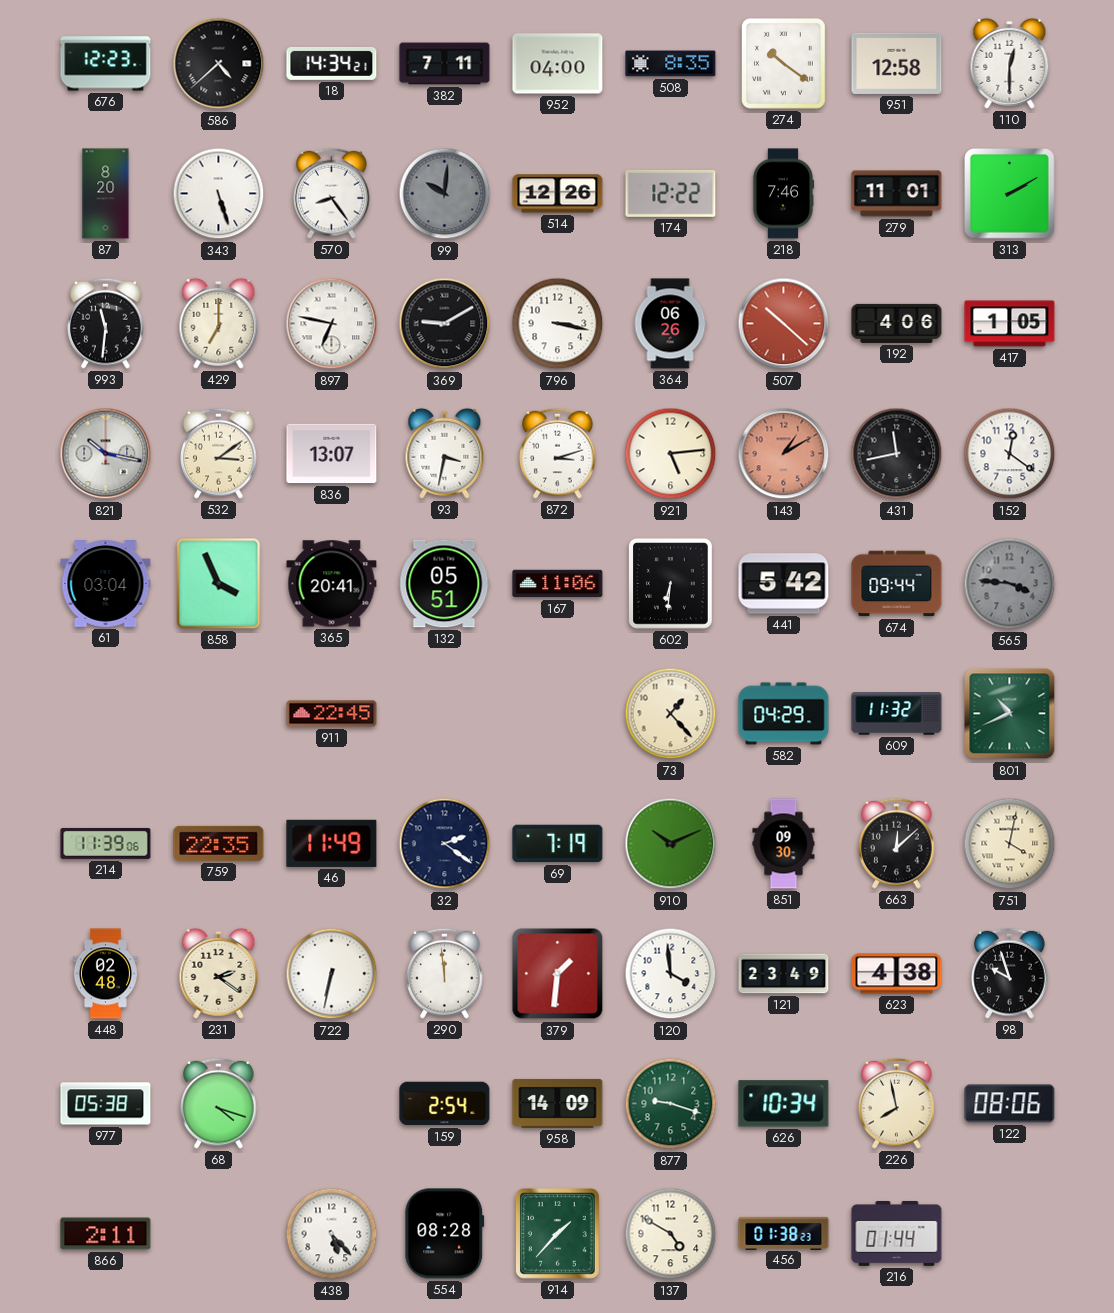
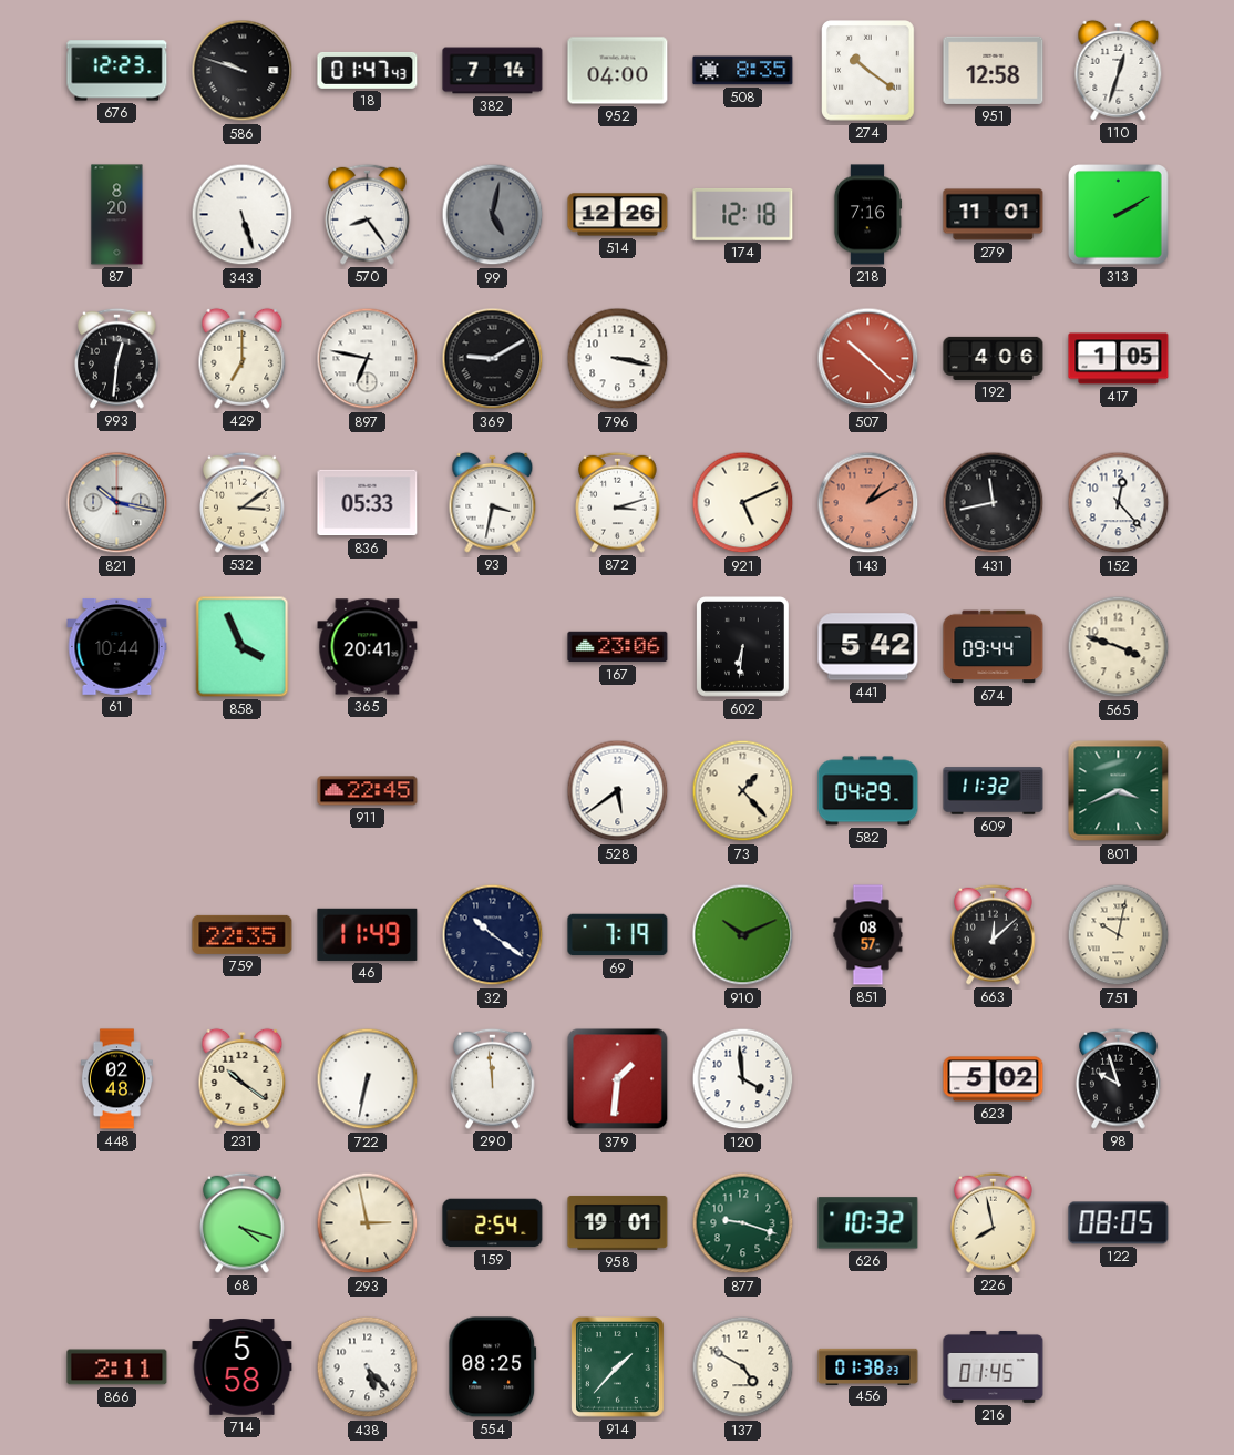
586: 4:38 -> 9:48
18: 14:34 -> 01:47
382: 7:11 -> 7:14
110: 12:30 -> 12:33
99: 10:01 -> 5:02
174: 12:22 -> 12:18
218: 7:46 -> 7:16
993: 11:31 -> 12:31
364: 06:26 -> none
836: 13:07 -> 05:33
921: 5:14 -> 5:11
152: 12:21 -> 12:23
61: 03:04 -> 10:44
132: 05:51 -> none
167: 11:06 -> 23:06
565: 3:46 -> 3:48
565 dial: grey -> cream
528: none -> 5:39
801: 10:41 -> 3:41
214: 11:39 -> none
32: 2:21 -> 10:21
851: 09:30 -> 08:57
751: 4:02 -> 10:02
231: 2:21 -> 10:21
121: 23:49 -> none
623: 4:38 -> 5:02
977: 05:38 -> none
293: none -> 2:58
958: 14:09 -> 19:01
626: 10:34 -> 10:32
122: 08:06 -> 08:05
714: none -> 5:58
554: 08:28 -> 08:25
216: 01:44 -> 01:45
